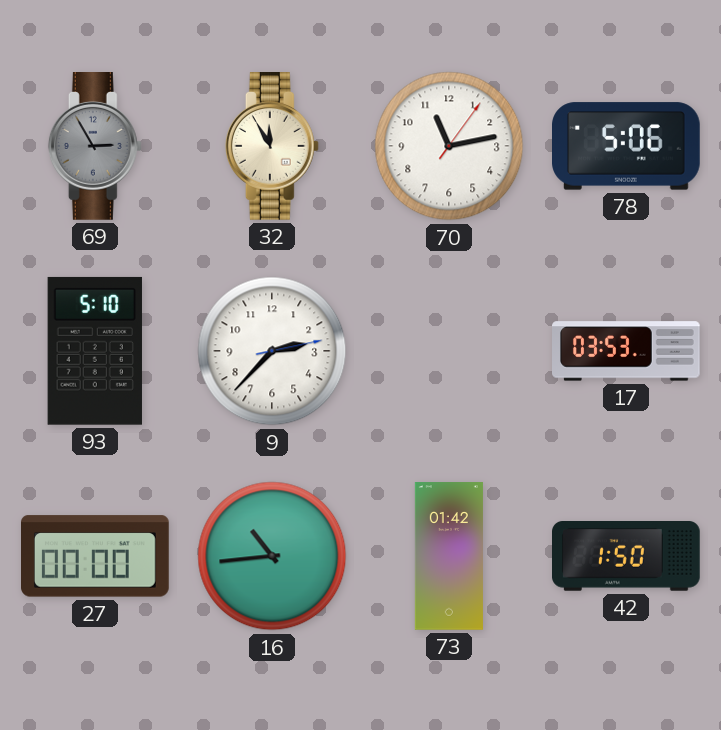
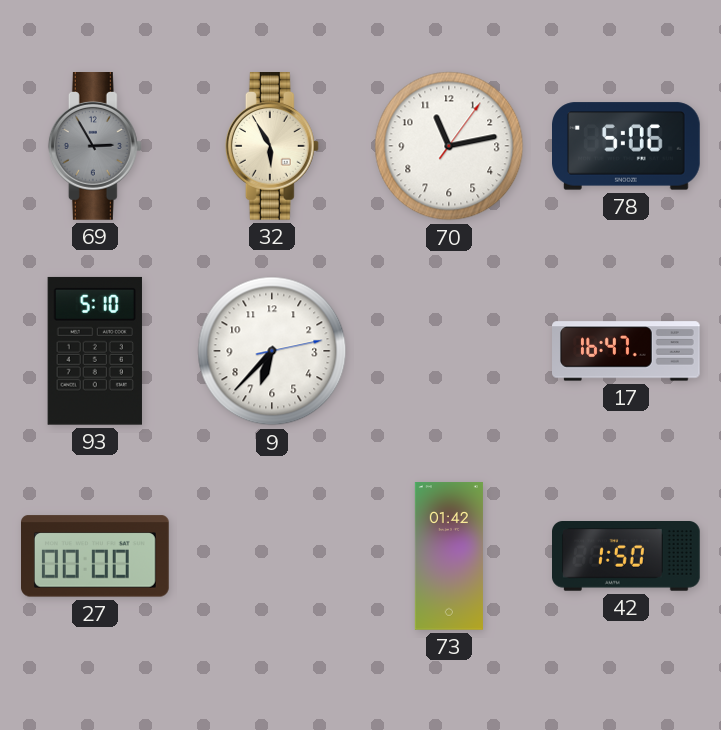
32: 11:55 -> 5:55
9: 2:37 -> 6:37
17: 03:53 -> 16:47
16: 10:44 -> none
